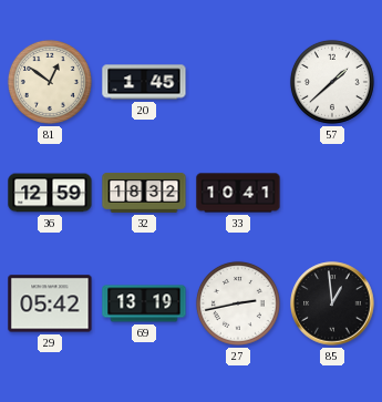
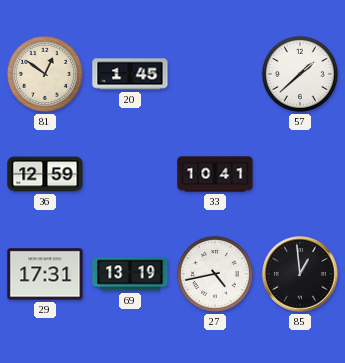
32: 18:32 -> none
29: 05:42 -> 17:31
27: 2:43 -> 4:43
